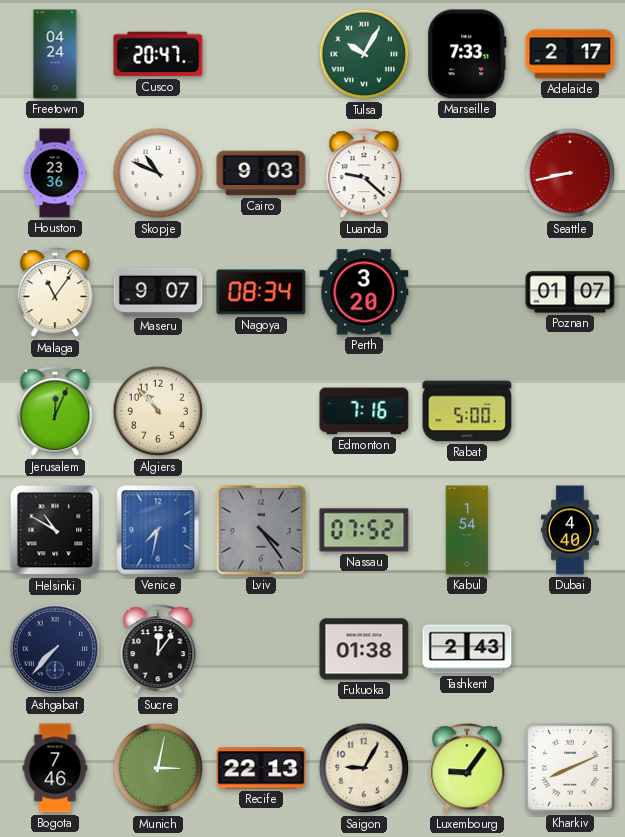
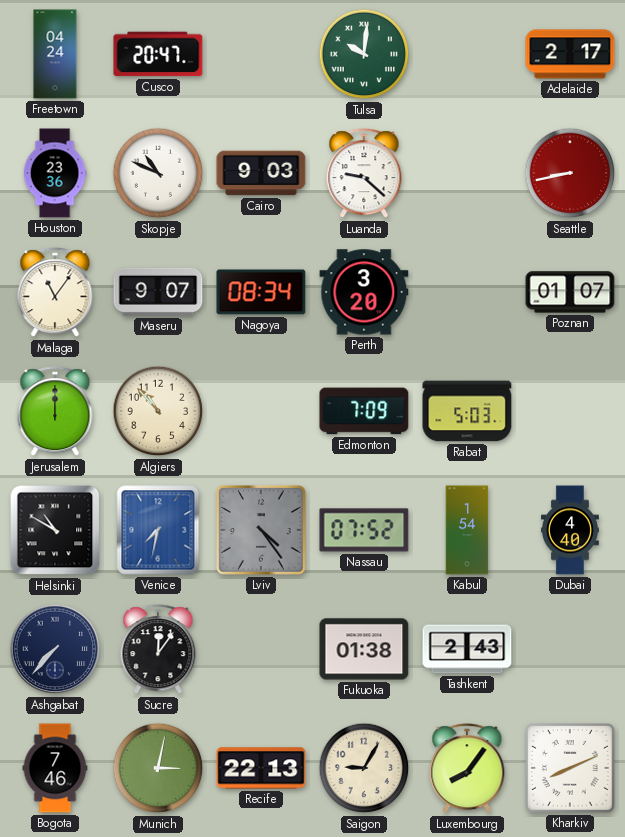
Tulsa: 10:05 -> 10:01
Marseille: 7:33 -> none
Jerusalem: 12:04 -> 12:00
Edmonton: 7:16 -> 7:09
Rabat: 5:00 -> 5:03
Luxembourg: 9:06 -> 8:06
